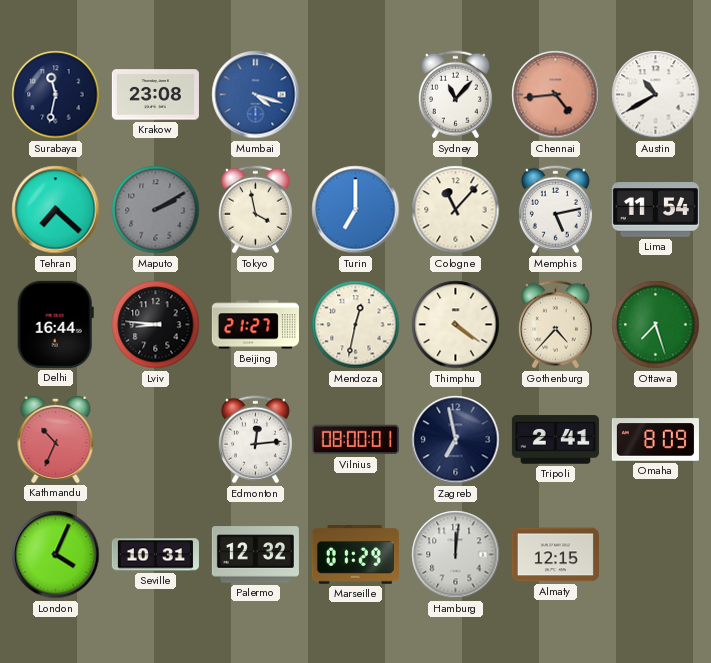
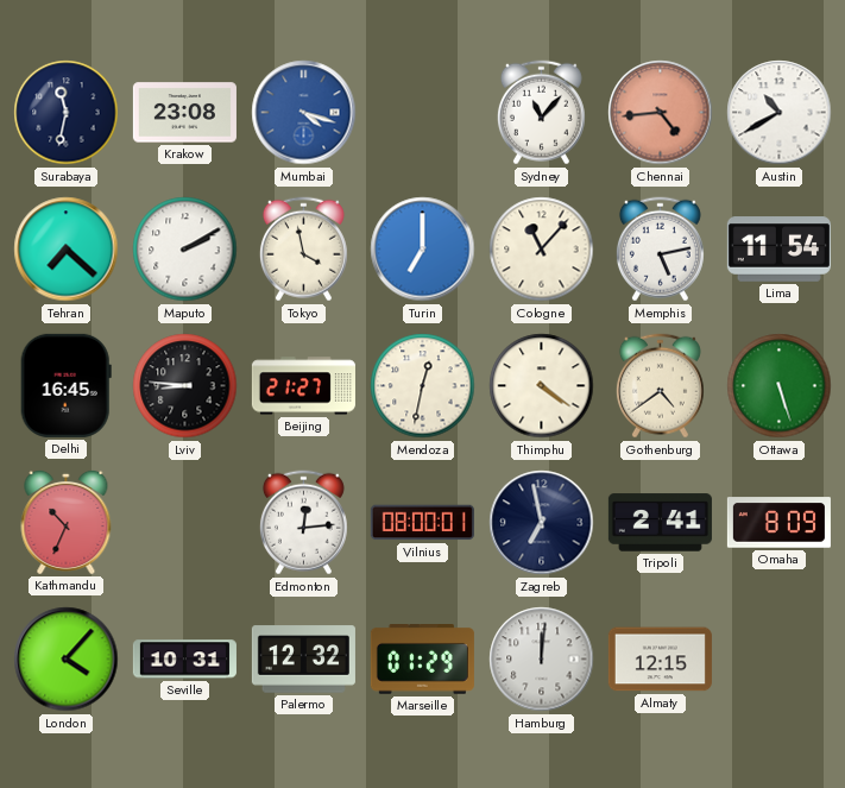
Maputo dial: grey -> white
Delhi: 16:44 -> 16:45
Gothenburg: 4:37 -> 4:39
Ottawa: 7:27 -> 5:27
London: 4:04 -> 4:07
